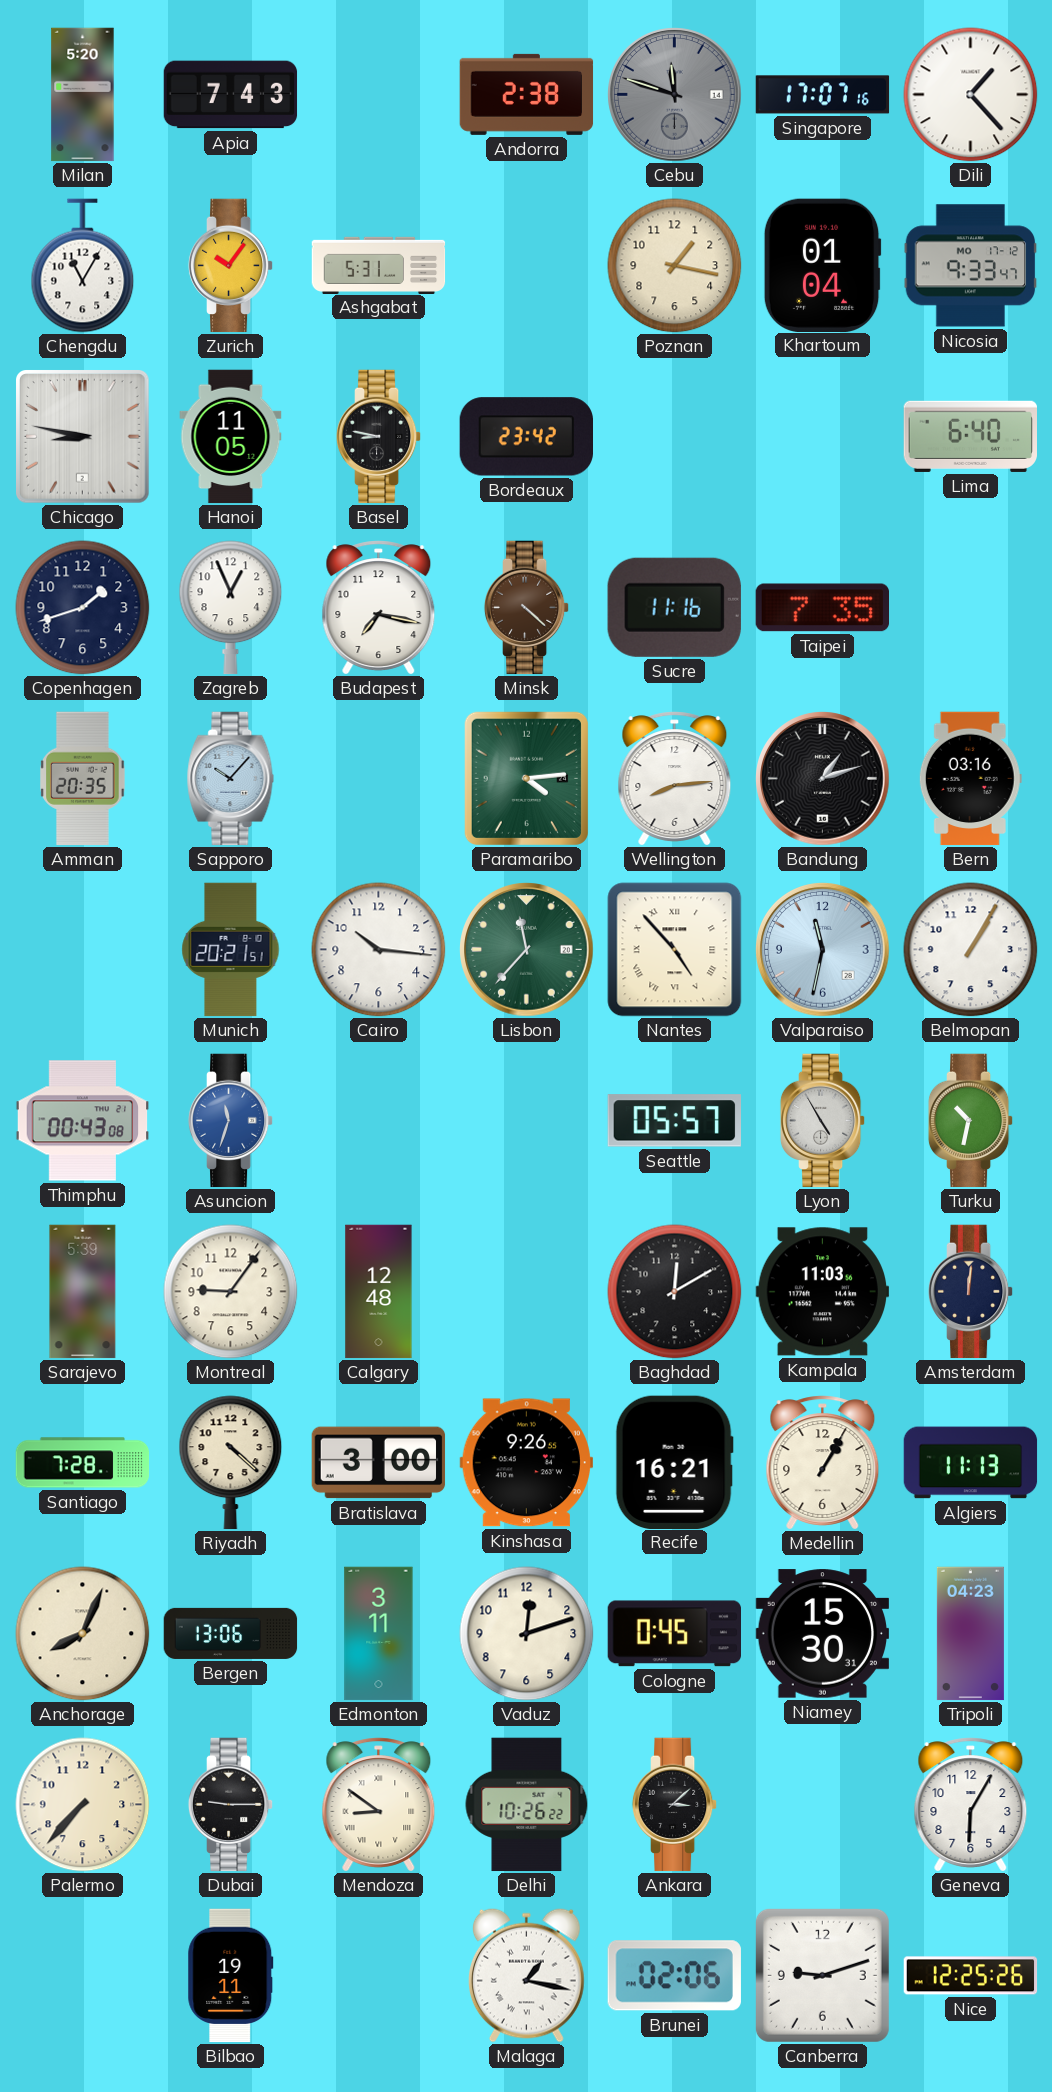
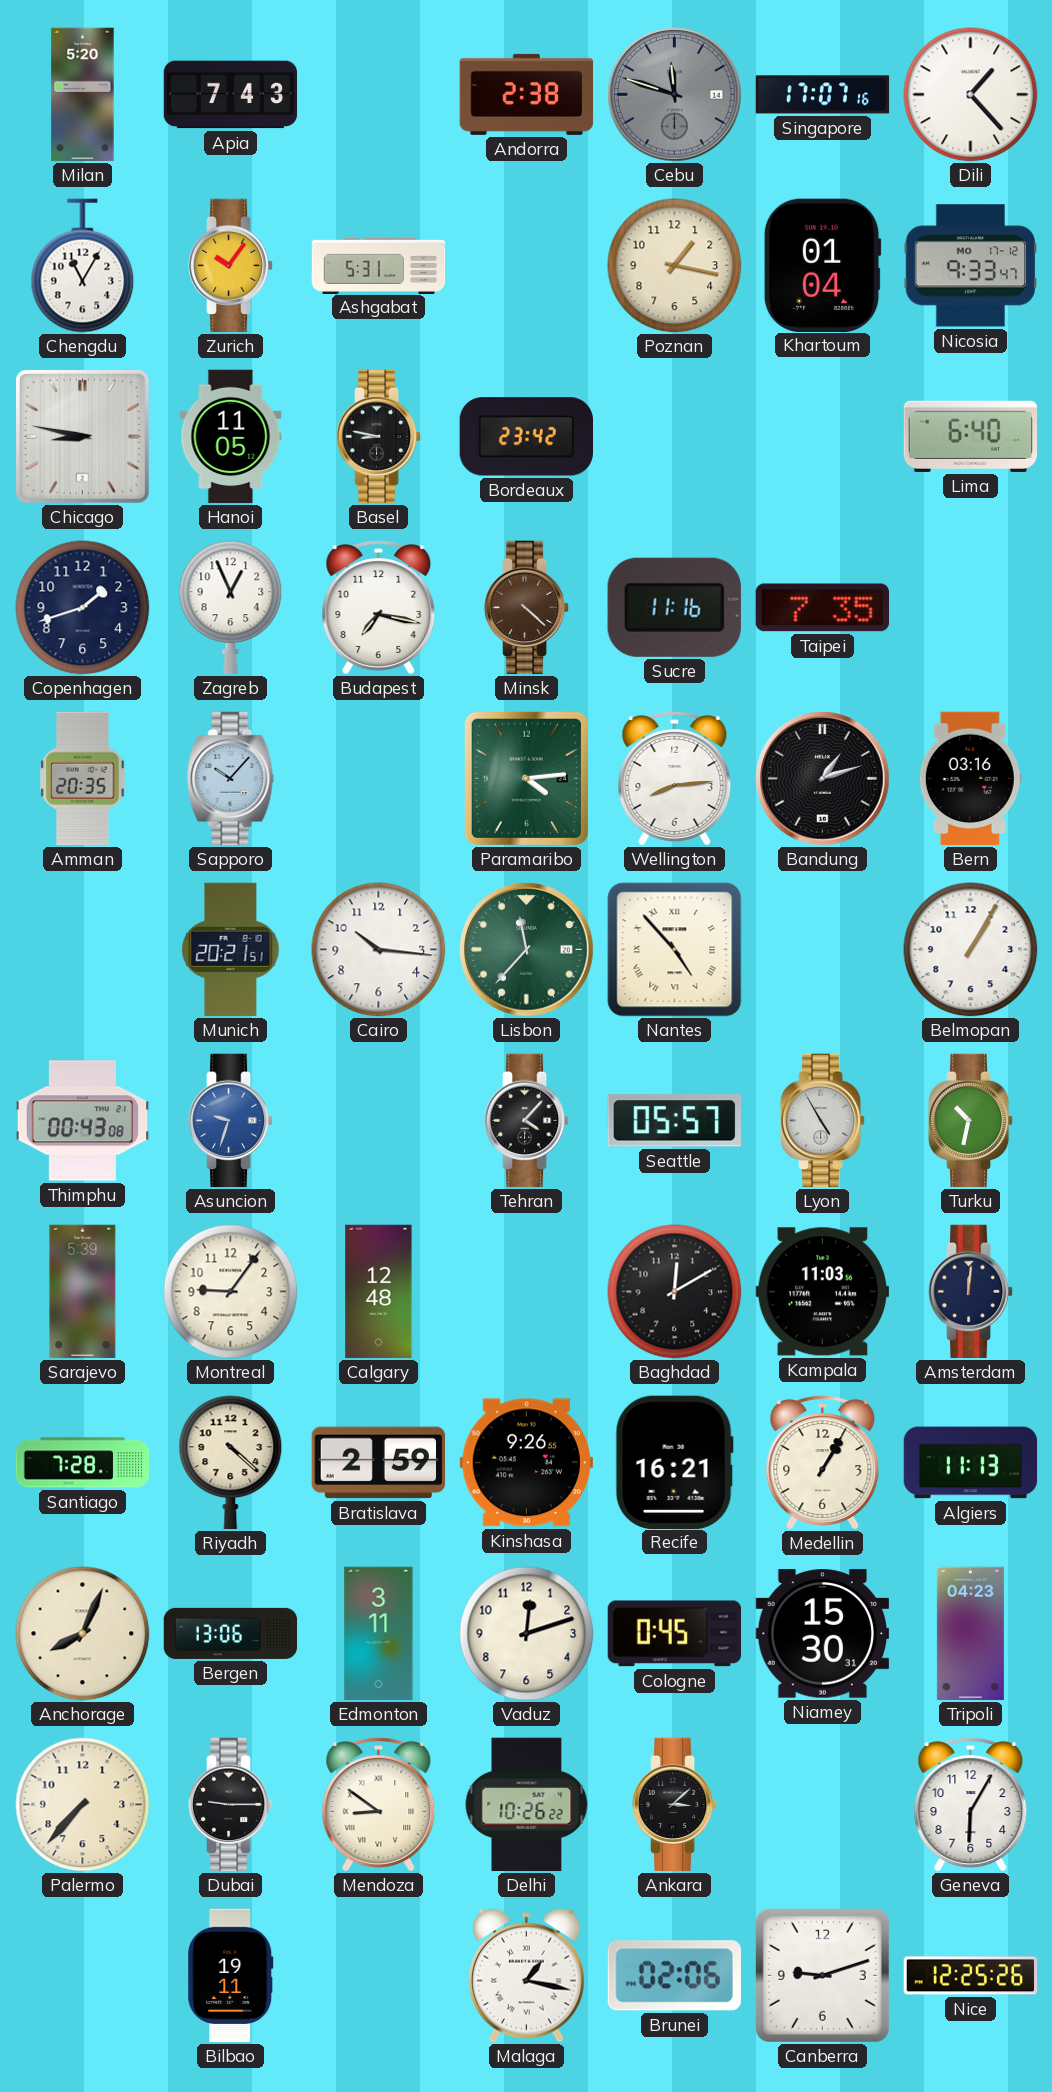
Valparaiso: 11:32 -> none
Asuncion: 11:33 -> 9:33
Tehran: none -> 4:07
Bratislava: 3:00 -> 2:59
